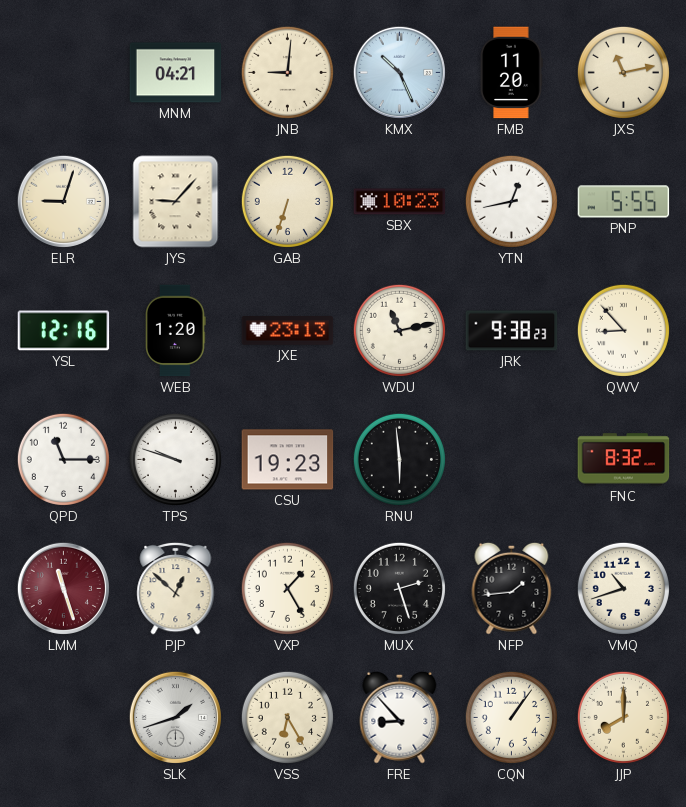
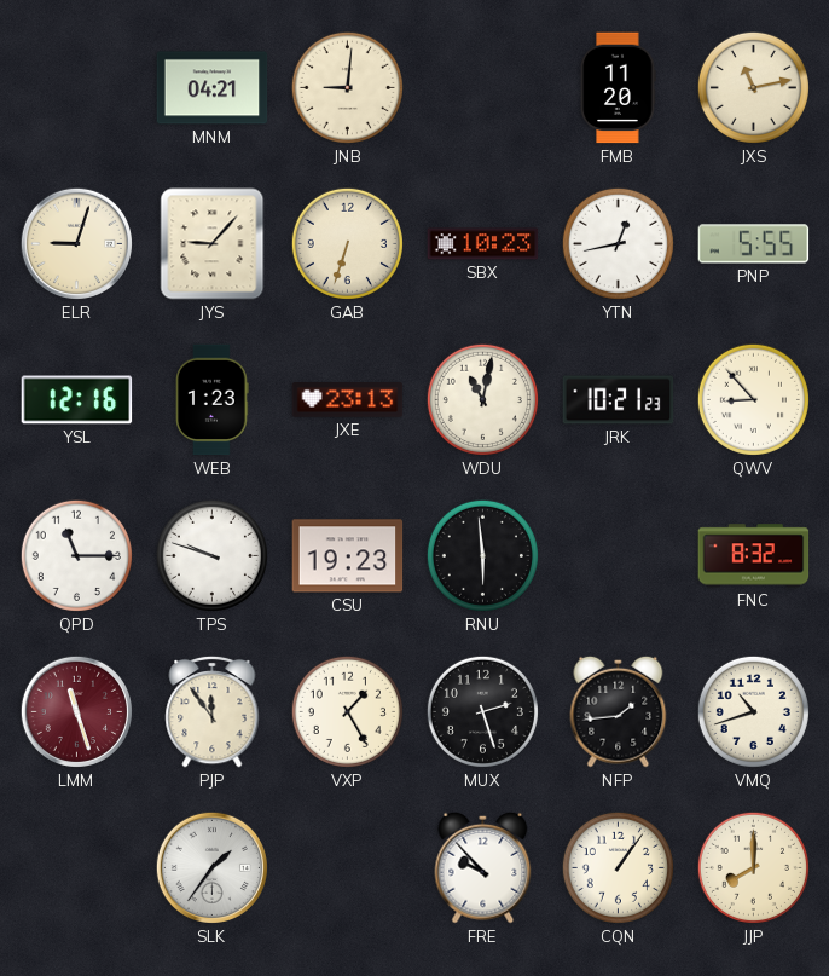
KMX: 10:26 -> none
WEB: 1:20 -> 1:23
WDU: 11:13 -> 11:02
JRK: 9:38 -> 10:21
PJP: 12:52 -> 11:54
SLK: 1:42 -> 1:36
VSS: 6:25 -> none
FRE: 8:53 -> 9:53
